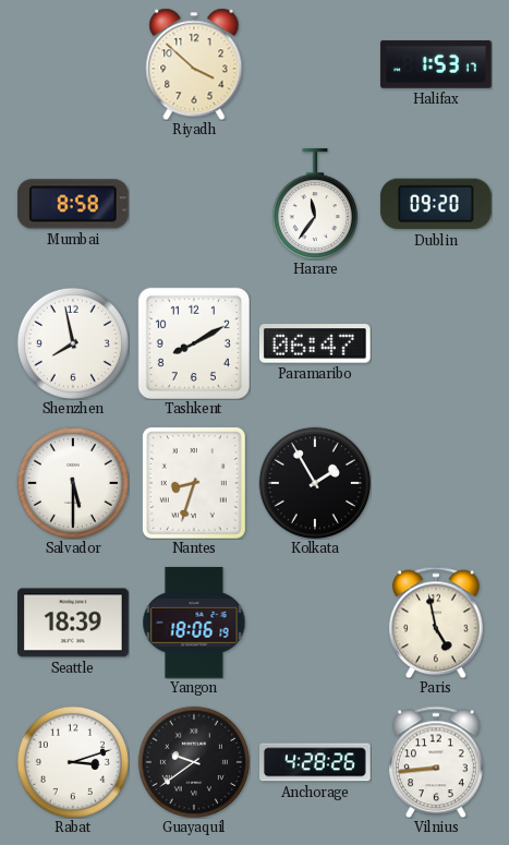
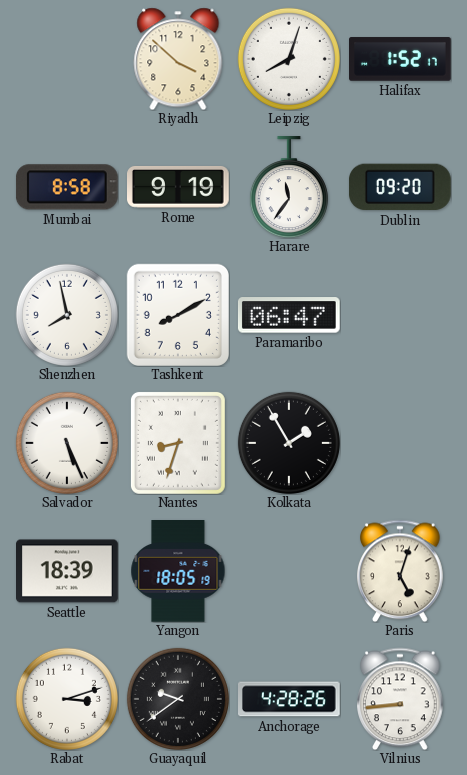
Leipzig: none -> 8:03
Halifax: 1:53 -> 1:52
Rome: none -> 9:19
Salvador: 5:30 -> 5:26
Yangon: 18:06 -> 18:05
Paris: 4:58 -> 5:03
